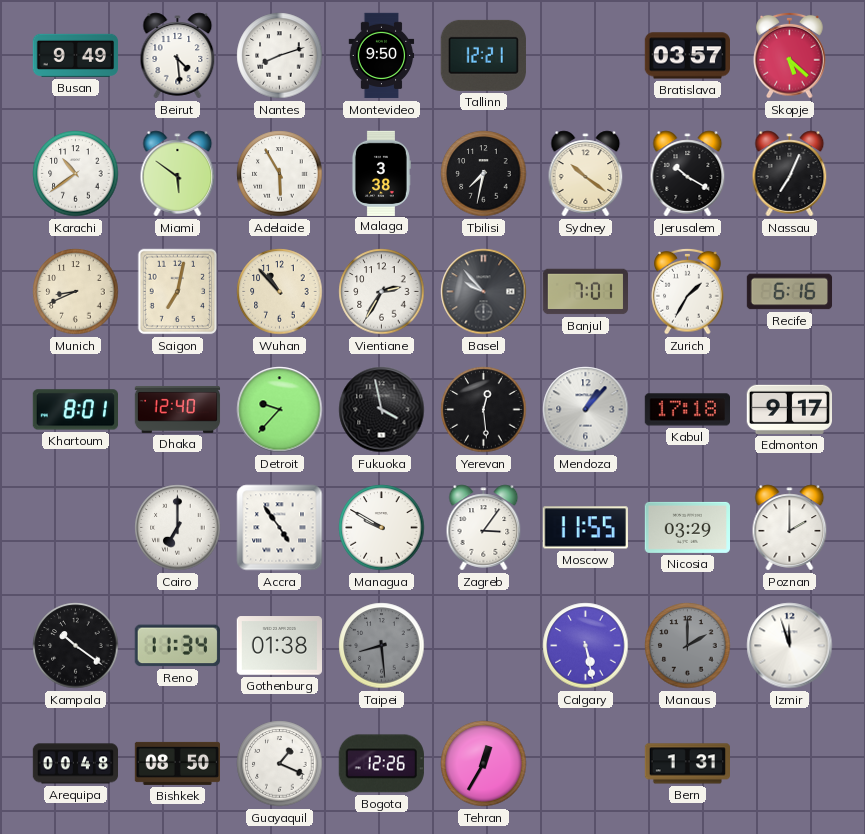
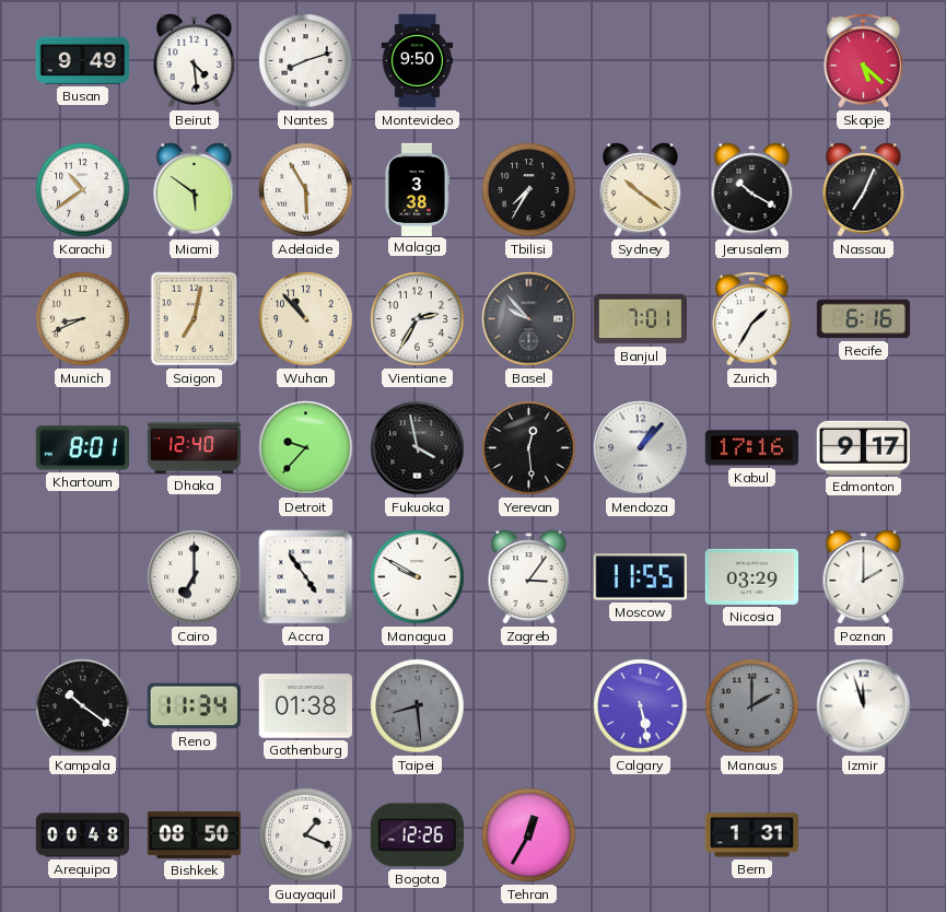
Tallinn: 12:21 -> none
Bratislava: 03:57 -> none
Tbilisi: 7:32 -> 7:35
Kabul: 17:18 -> 17:16
